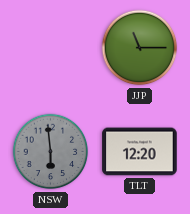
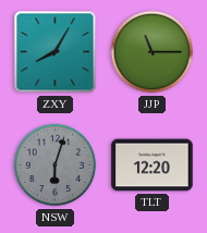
ZXY: none -> 8:05
NSW: 5:59 -> 6:03
